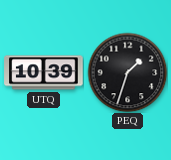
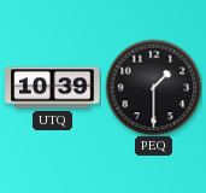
PEQ: 1:33 -> 1:30
